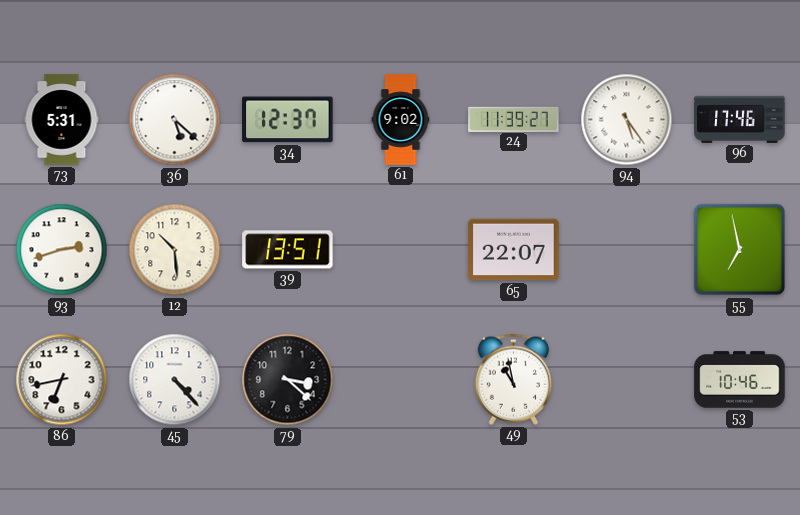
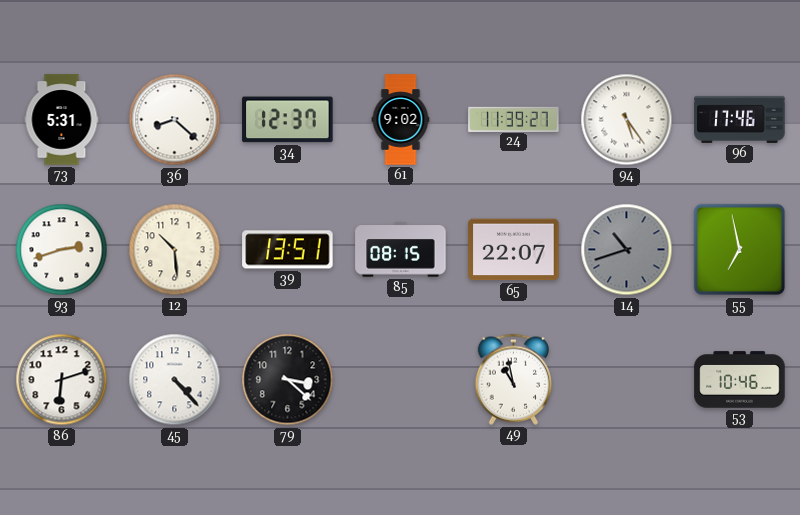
36: 5:22 -> 8:22
85: none -> 08:15
14: none -> 10:42
86: 6:43 -> 6:12
